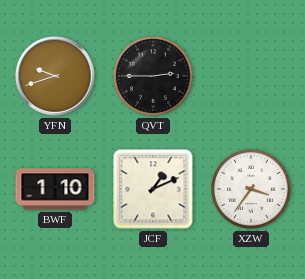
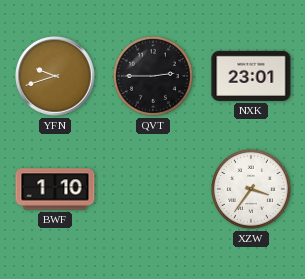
NXK: none -> 23:01
JCF: 1:11 -> none
